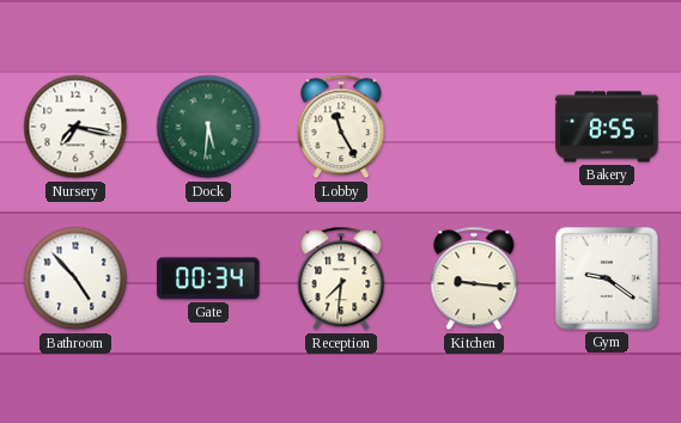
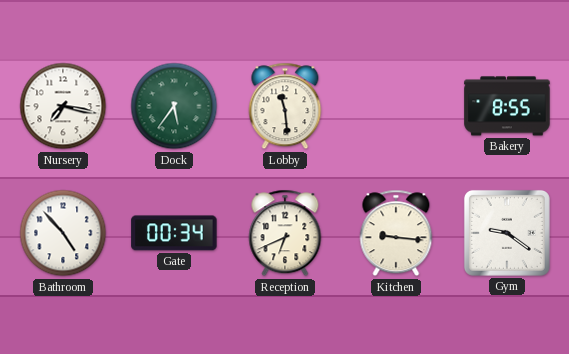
Dock: 5:31 -> 5:36
Lobby: 11:25 -> 11:29
Reception: 7:31 -> 6:41
